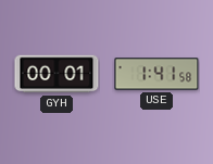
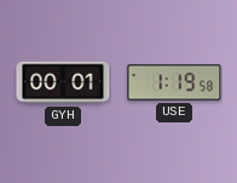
USE: 1:41 -> 1:19
